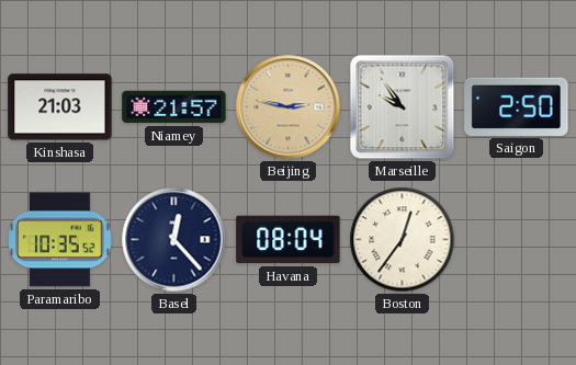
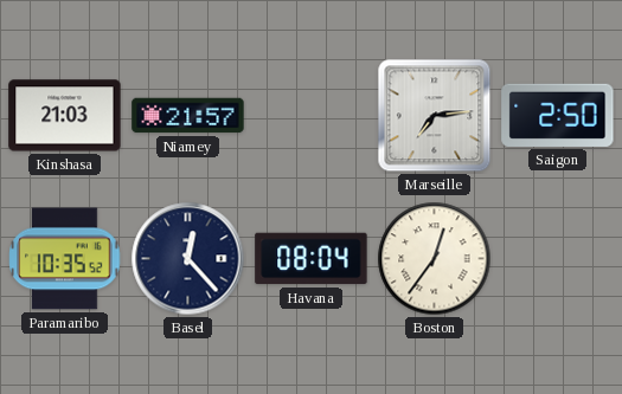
Beijing: 2:47 -> none
Marseille: 9:54 -> 7:14
